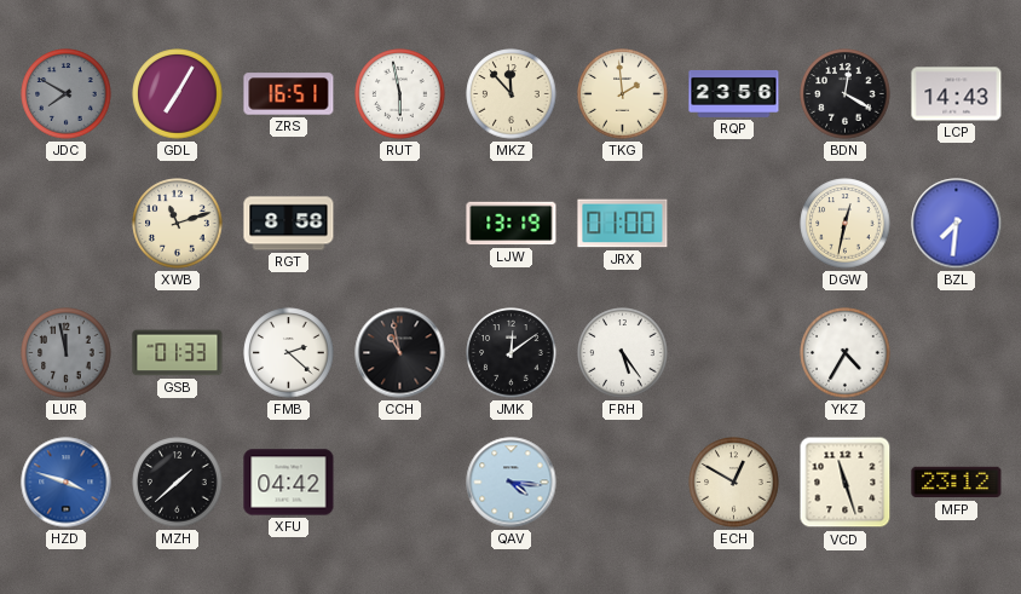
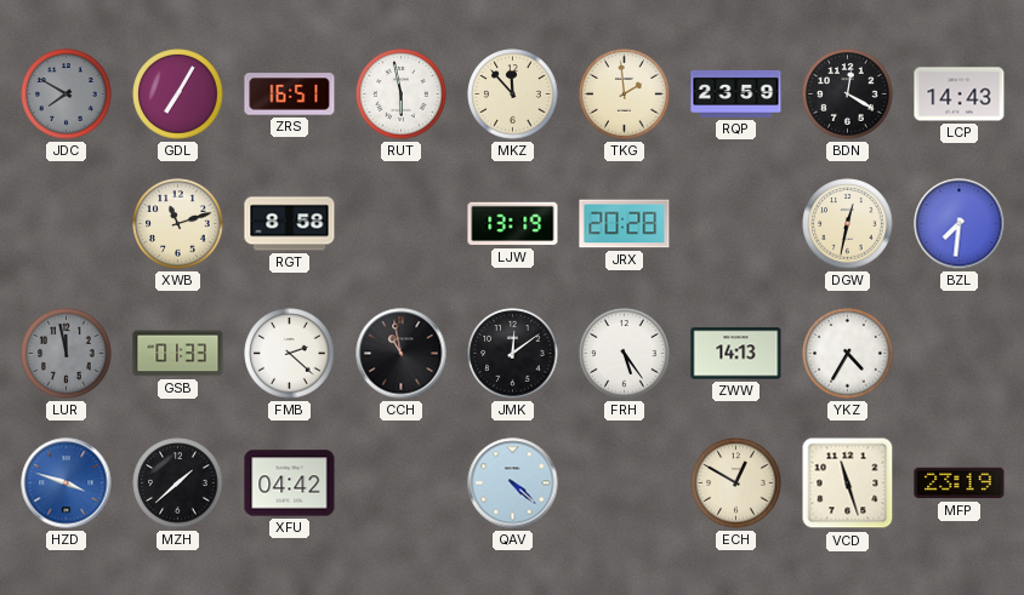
RQP: 23:56 -> 23:59
JRX: 01:00 -> 20:28
ZWW: none -> 14:13
QAV: 4:16 -> 4:22
MFP: 23:12 -> 23:19
